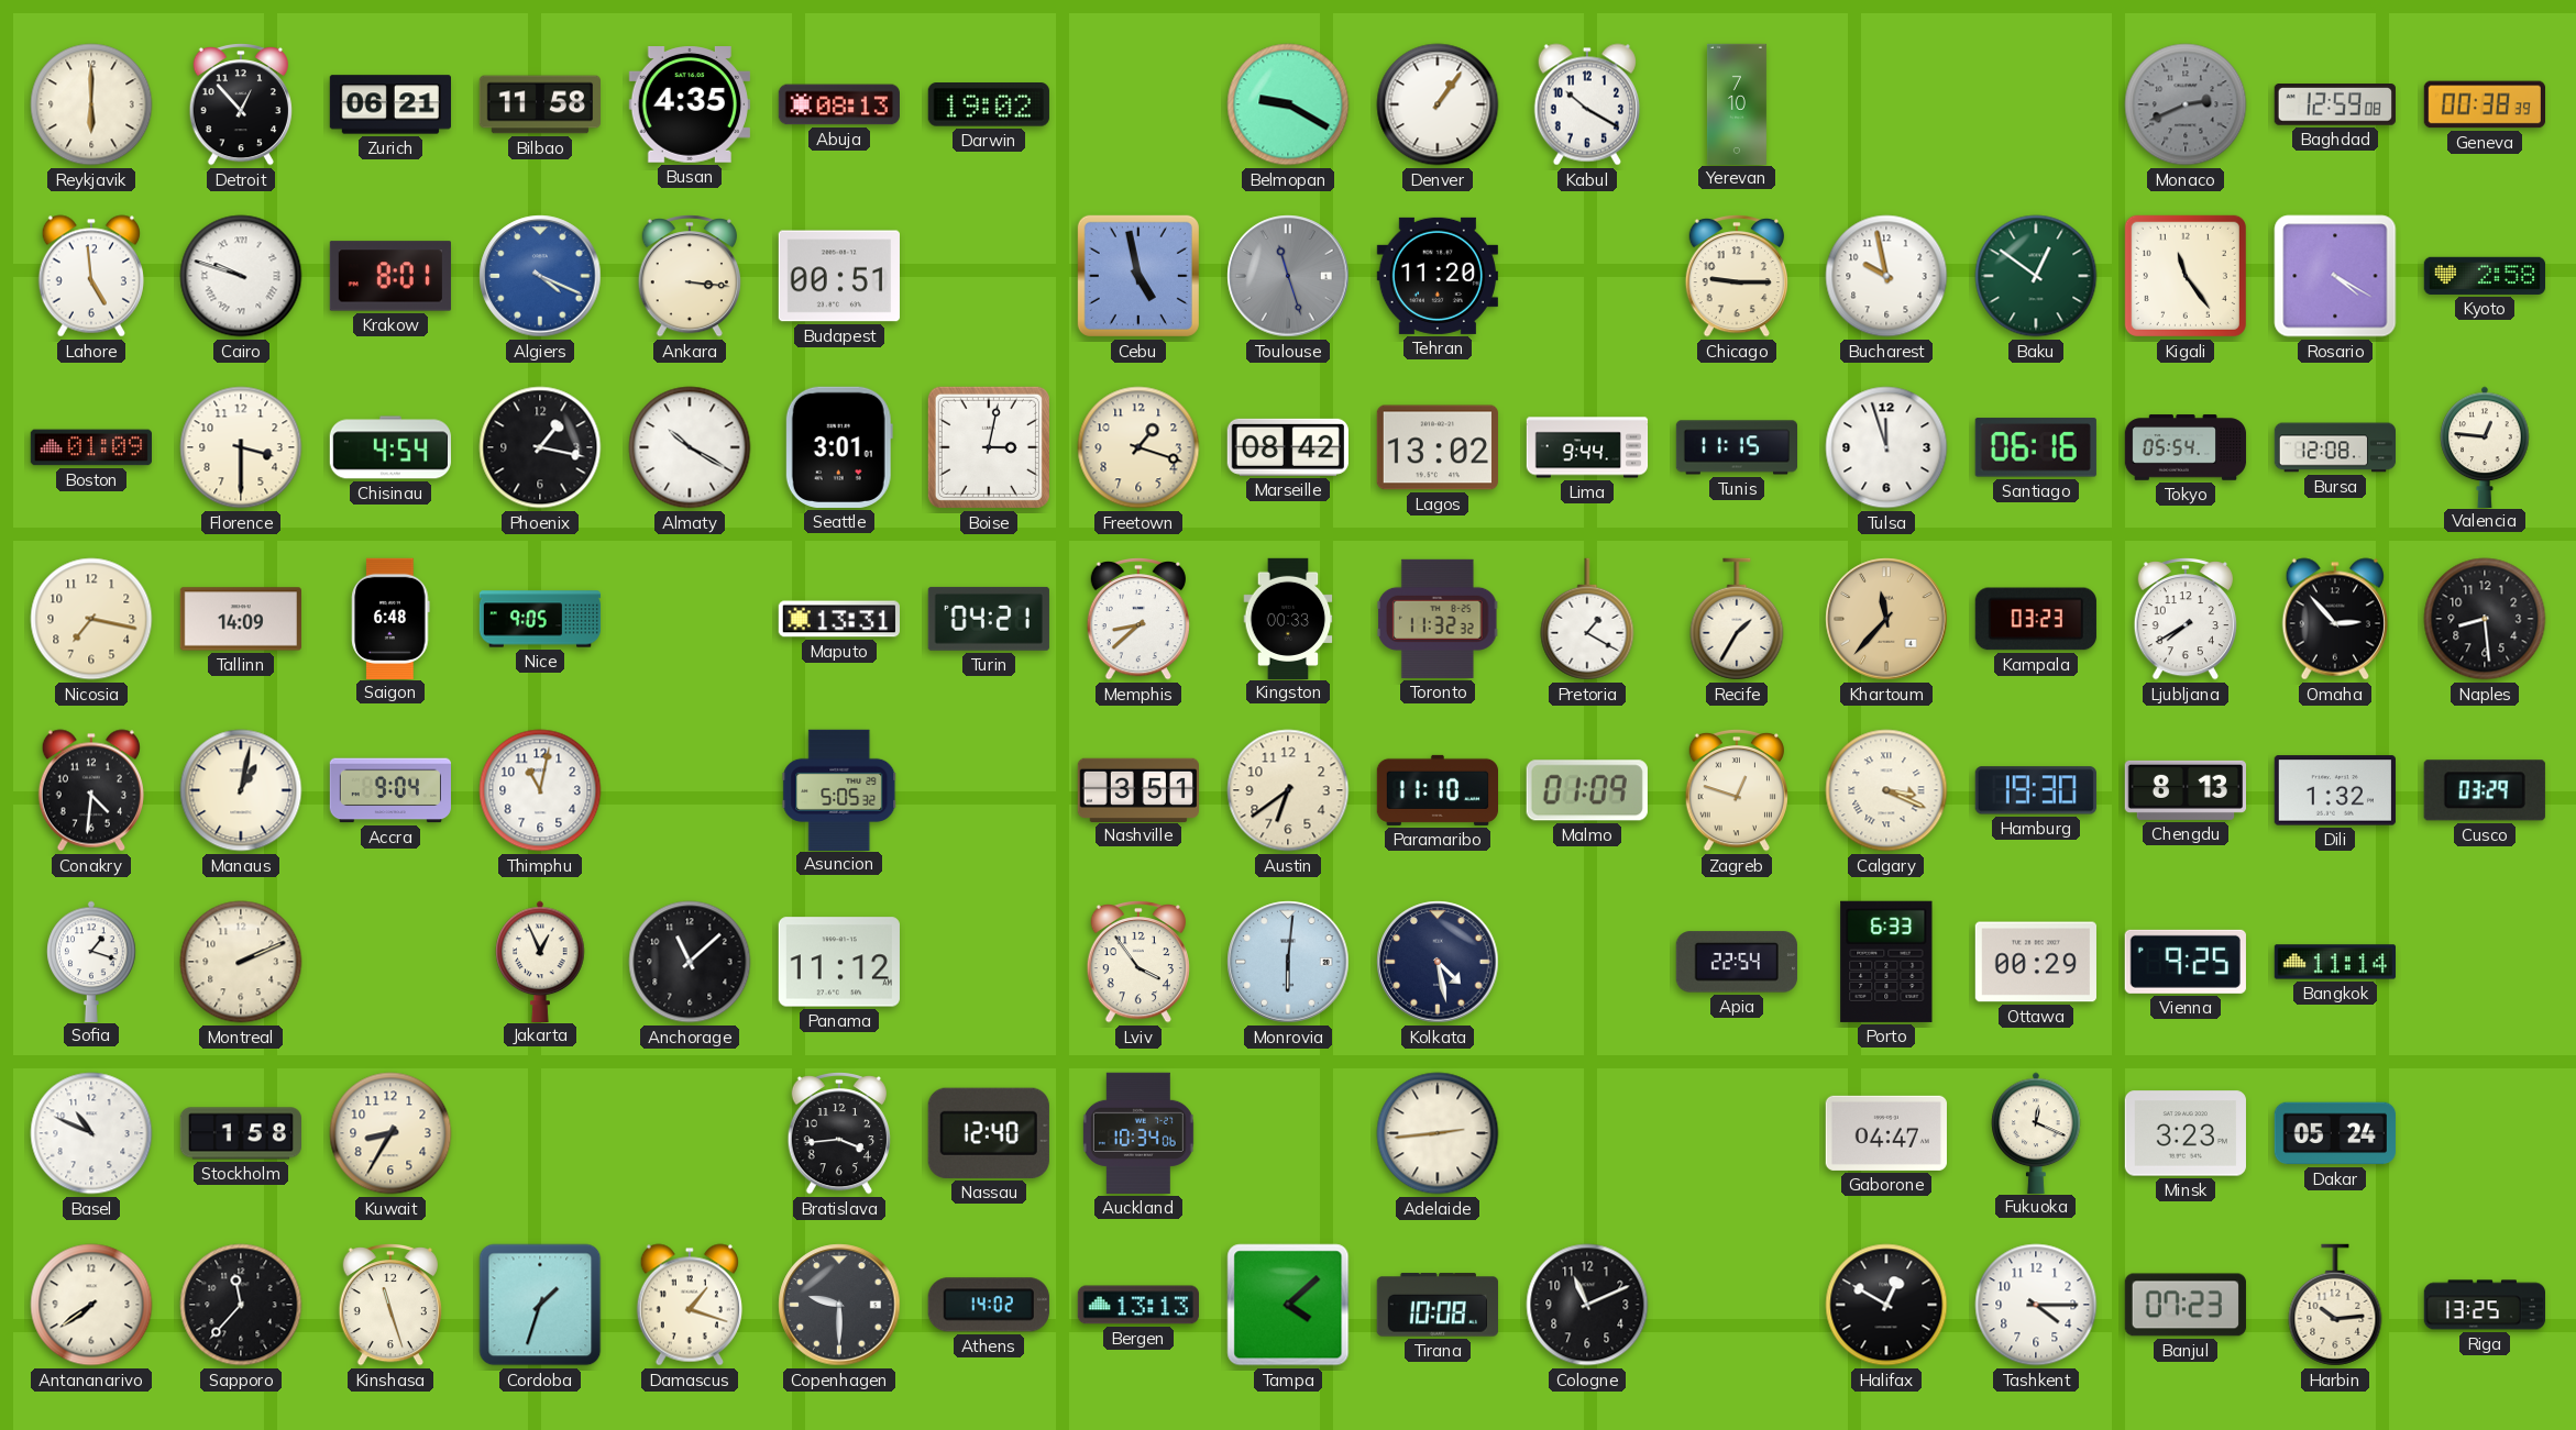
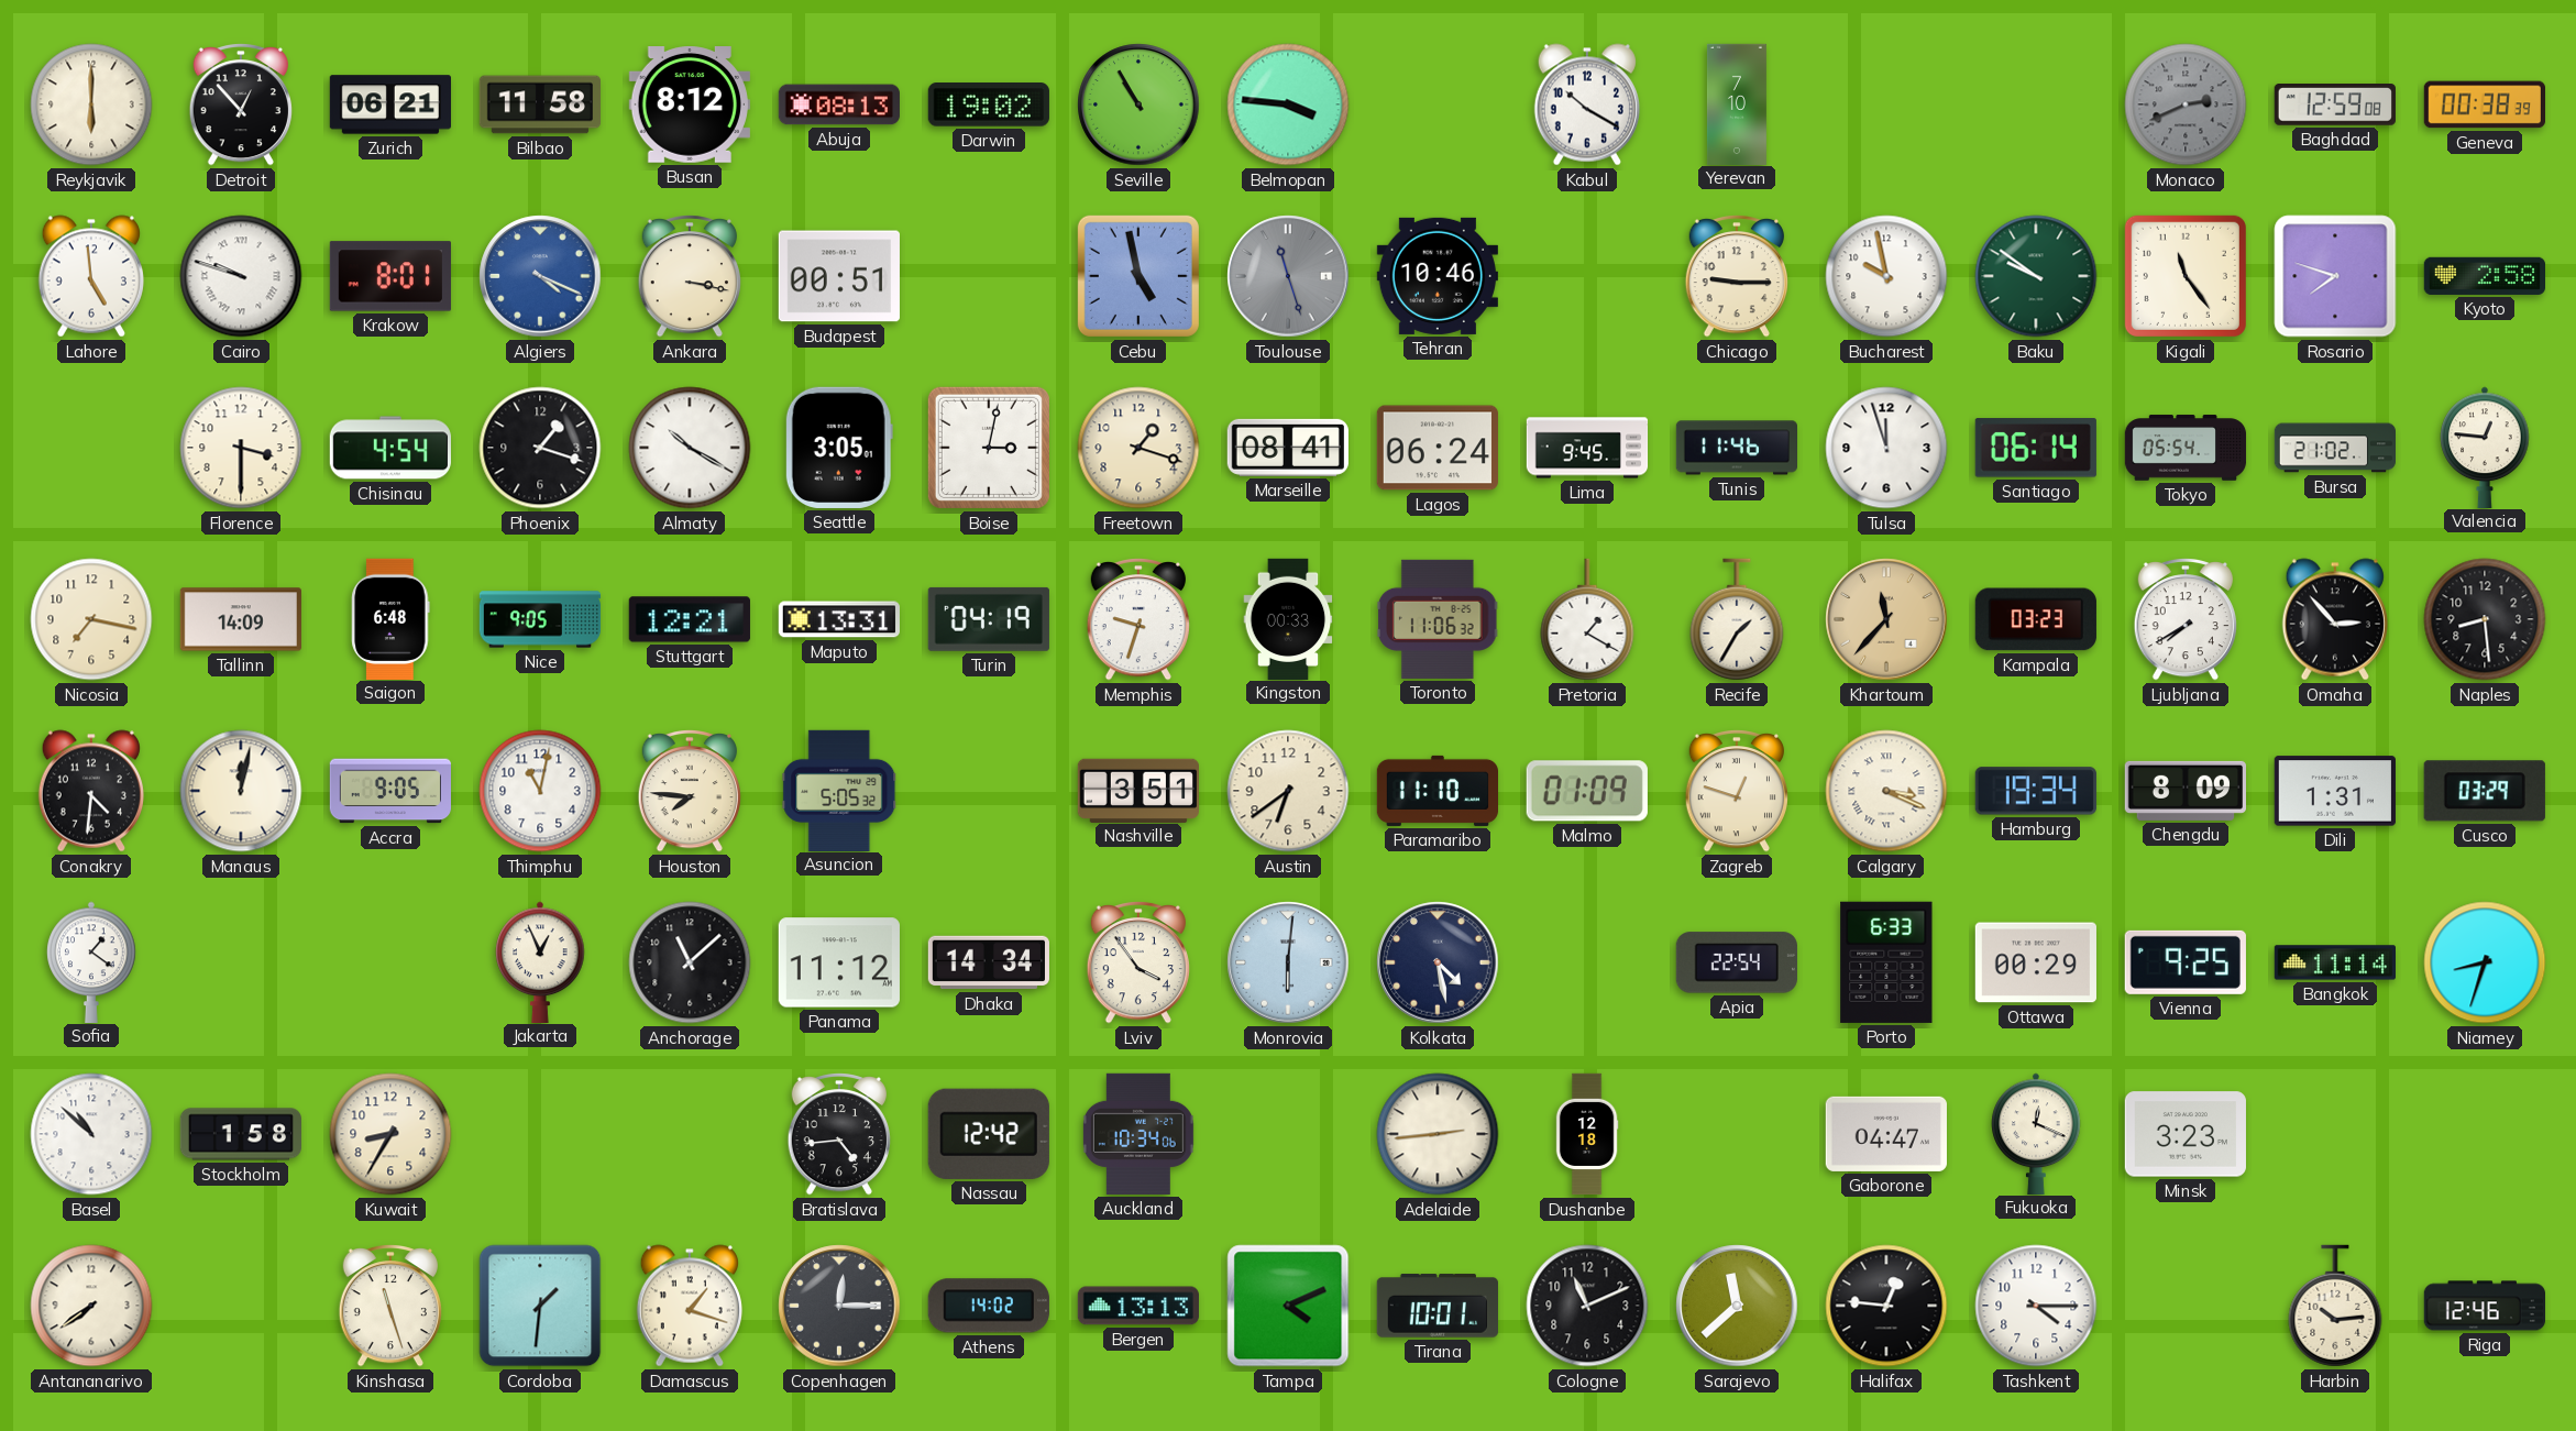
Busan: 4:35 -> 8:12
Seville: none -> 10:55
Belmopan: 9:20 -> 3:46
Denver: 1:06 -> none
Ankara: 3:16 -> 3:17
Tehran: 11:20 -> 10:46
Baku: 12:51 -> 9:51
Rosario: 4:20 -> 7:48
Boston: 01:09 -> none
Phoenix: 1:17 -> 1:18
Seattle: 3:01 -> 3:05
Marseille: 08:42 -> 08:41
Lagos: 13:02 -> 06:24
Lima: 9:44 -> 9:45
Tunis: 11:15 -> 11:46
Santiago: 06:16 -> 06:14
Bursa: 12:08 -> 21:02
Stuttgart: none -> 12:21
Turin: 04:21 -> 04:19
Memphis: 8:38 -> 9:33
Toronto: 11:32 -> 11:06
Manaus: 1:02 -> 12:02
Accra: 9:04 -> 9:05
Houston: none -> 7:46
Hamburg: 19:30 -> 19:34
Chengdu: 8:13 -> 8:09
Dili: 1:32 -> 1:31
Sofia: 1:18 -> 1:21
Montreal: 2:11 -> none
Dhaka: none -> 14:34
Niamey: none -> 8:33
Basel: 10:49 -> 10:52
Bratislava: 3:44 -> 4:44
Nassau: 12:40 -> 12:42
Dushanbe: none -> 12:18
Dakar: 05:24 -> none
Sapporo: 11:37 -> none
Cordoba: 1:33 -> 1:31
Copenhagen: 9:30 -> 12:15
Tampa: 4:08 -> 4:11
Tirana: 10:08 -> 10:01
Sarajevo: none -> 11:38
Halifax: 12:50 -> 12:46
Banjul: 07:23 -> none
Riga: 13:25 -> 12:46
